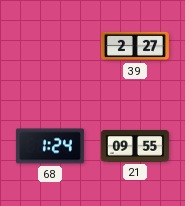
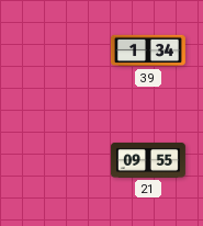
39: 2:27 -> 1:34
68: 1:24 -> none
